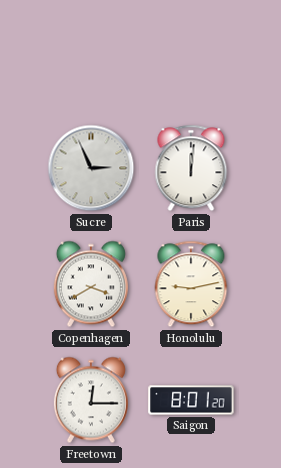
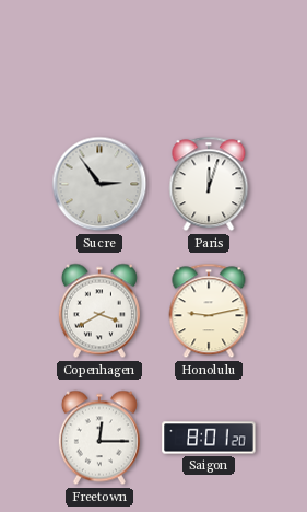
Sucre: 2:56 -> 2:54
Paris: 12:01 -> 12:03
